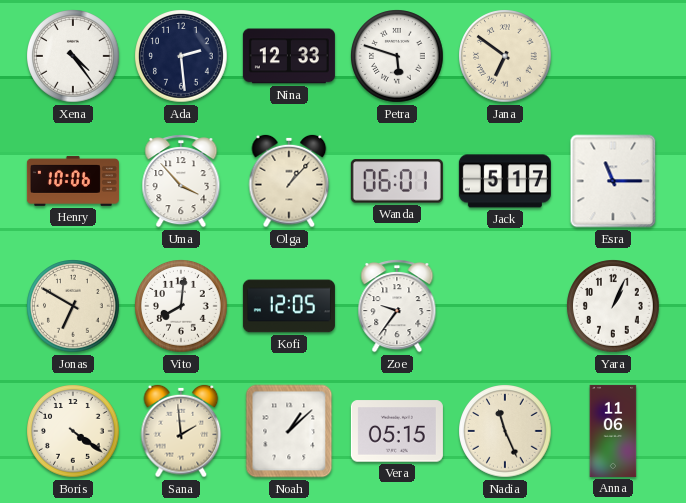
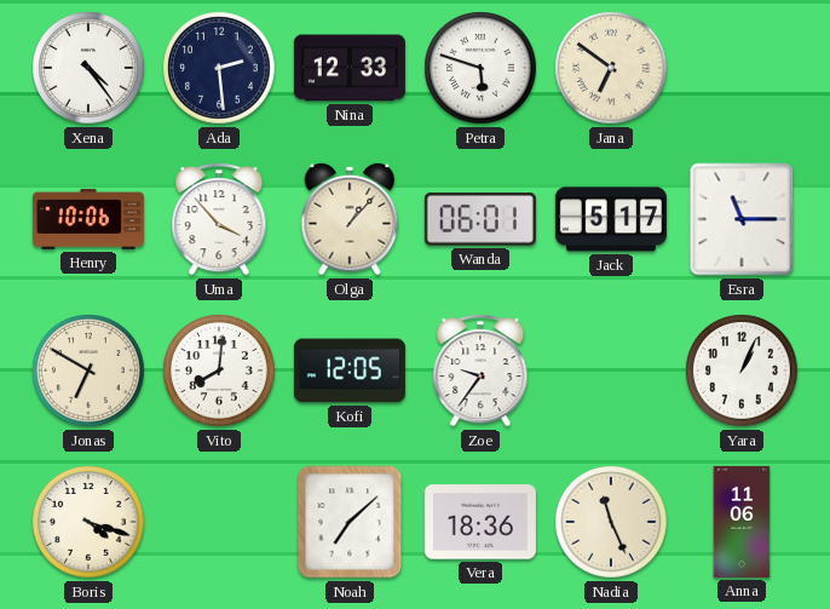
Boris: 4:21 -> 4:18
Sana: 1:59 -> none
Noah: 1:08 -> 7:08
Vera: 05:15 -> 18:36
